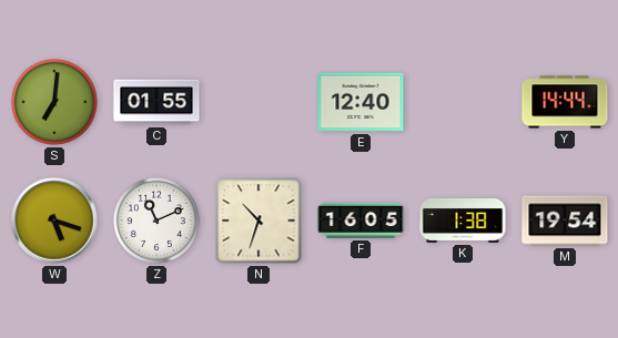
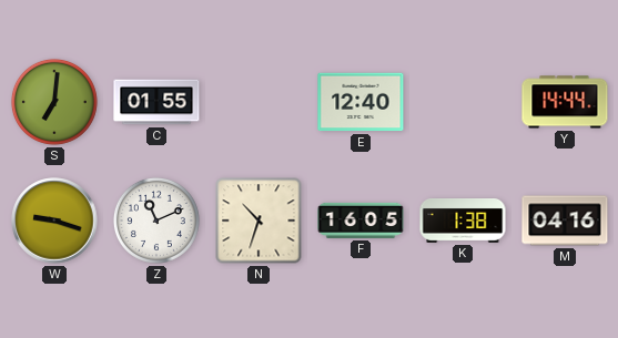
W: 5:18 -> 9:18
M: 19:54 -> 04:16
